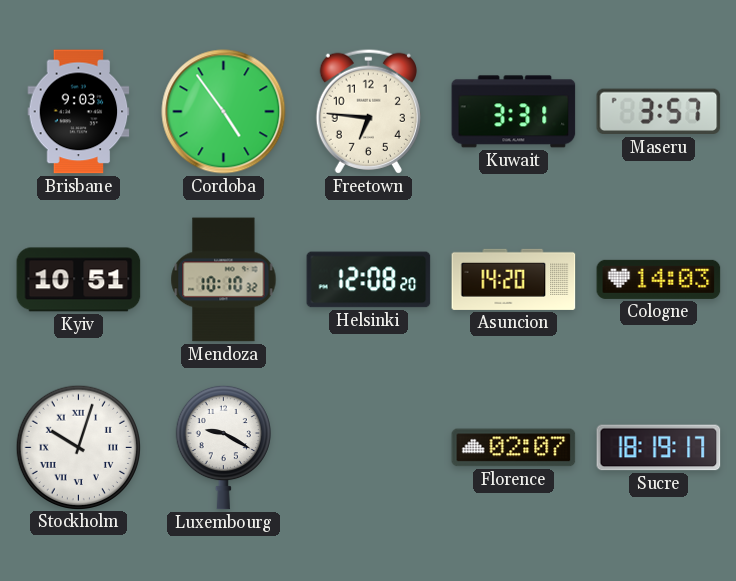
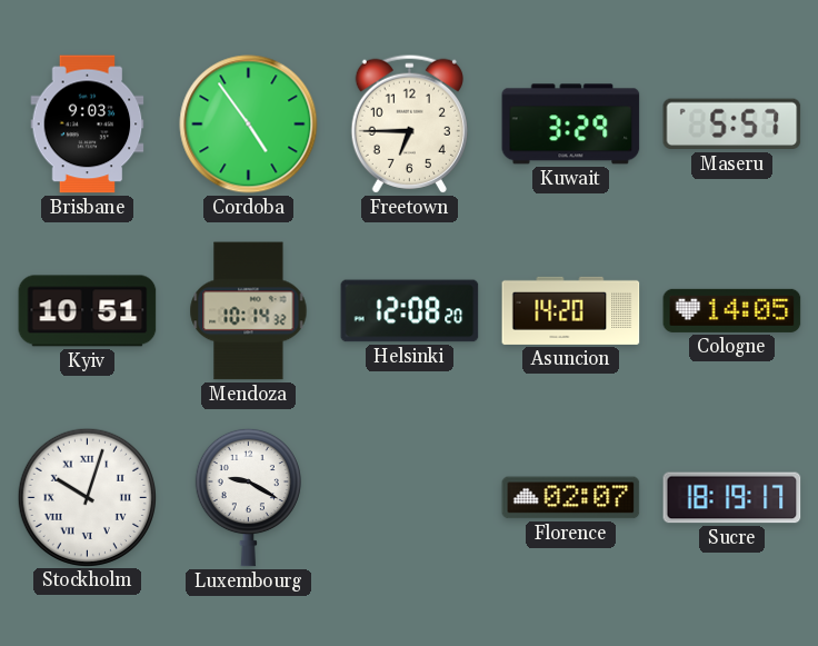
Freetown: 6:46 -> 6:45
Kuwait: 3:31 -> 3:29
Maseru: 3:57 -> 5:57
Mendoza: 10:10 -> 10:14
Cologne: 14:03 -> 14:05
